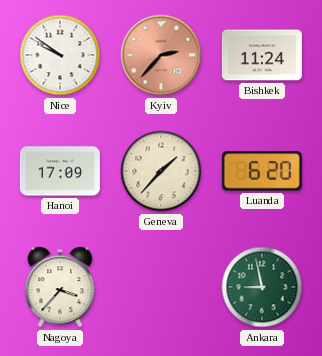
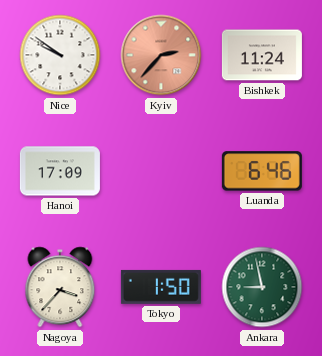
Geneva: 1:37 -> none
Luanda: 6:20 -> 6:46
Tokyo: none -> 1:50
